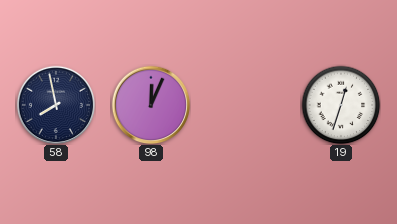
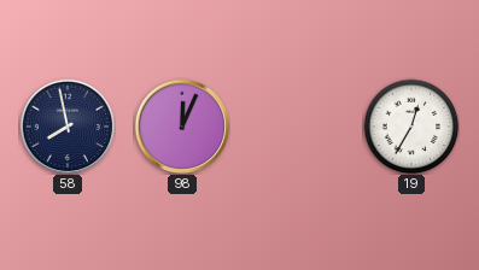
19: 12:33 -> 12:35
